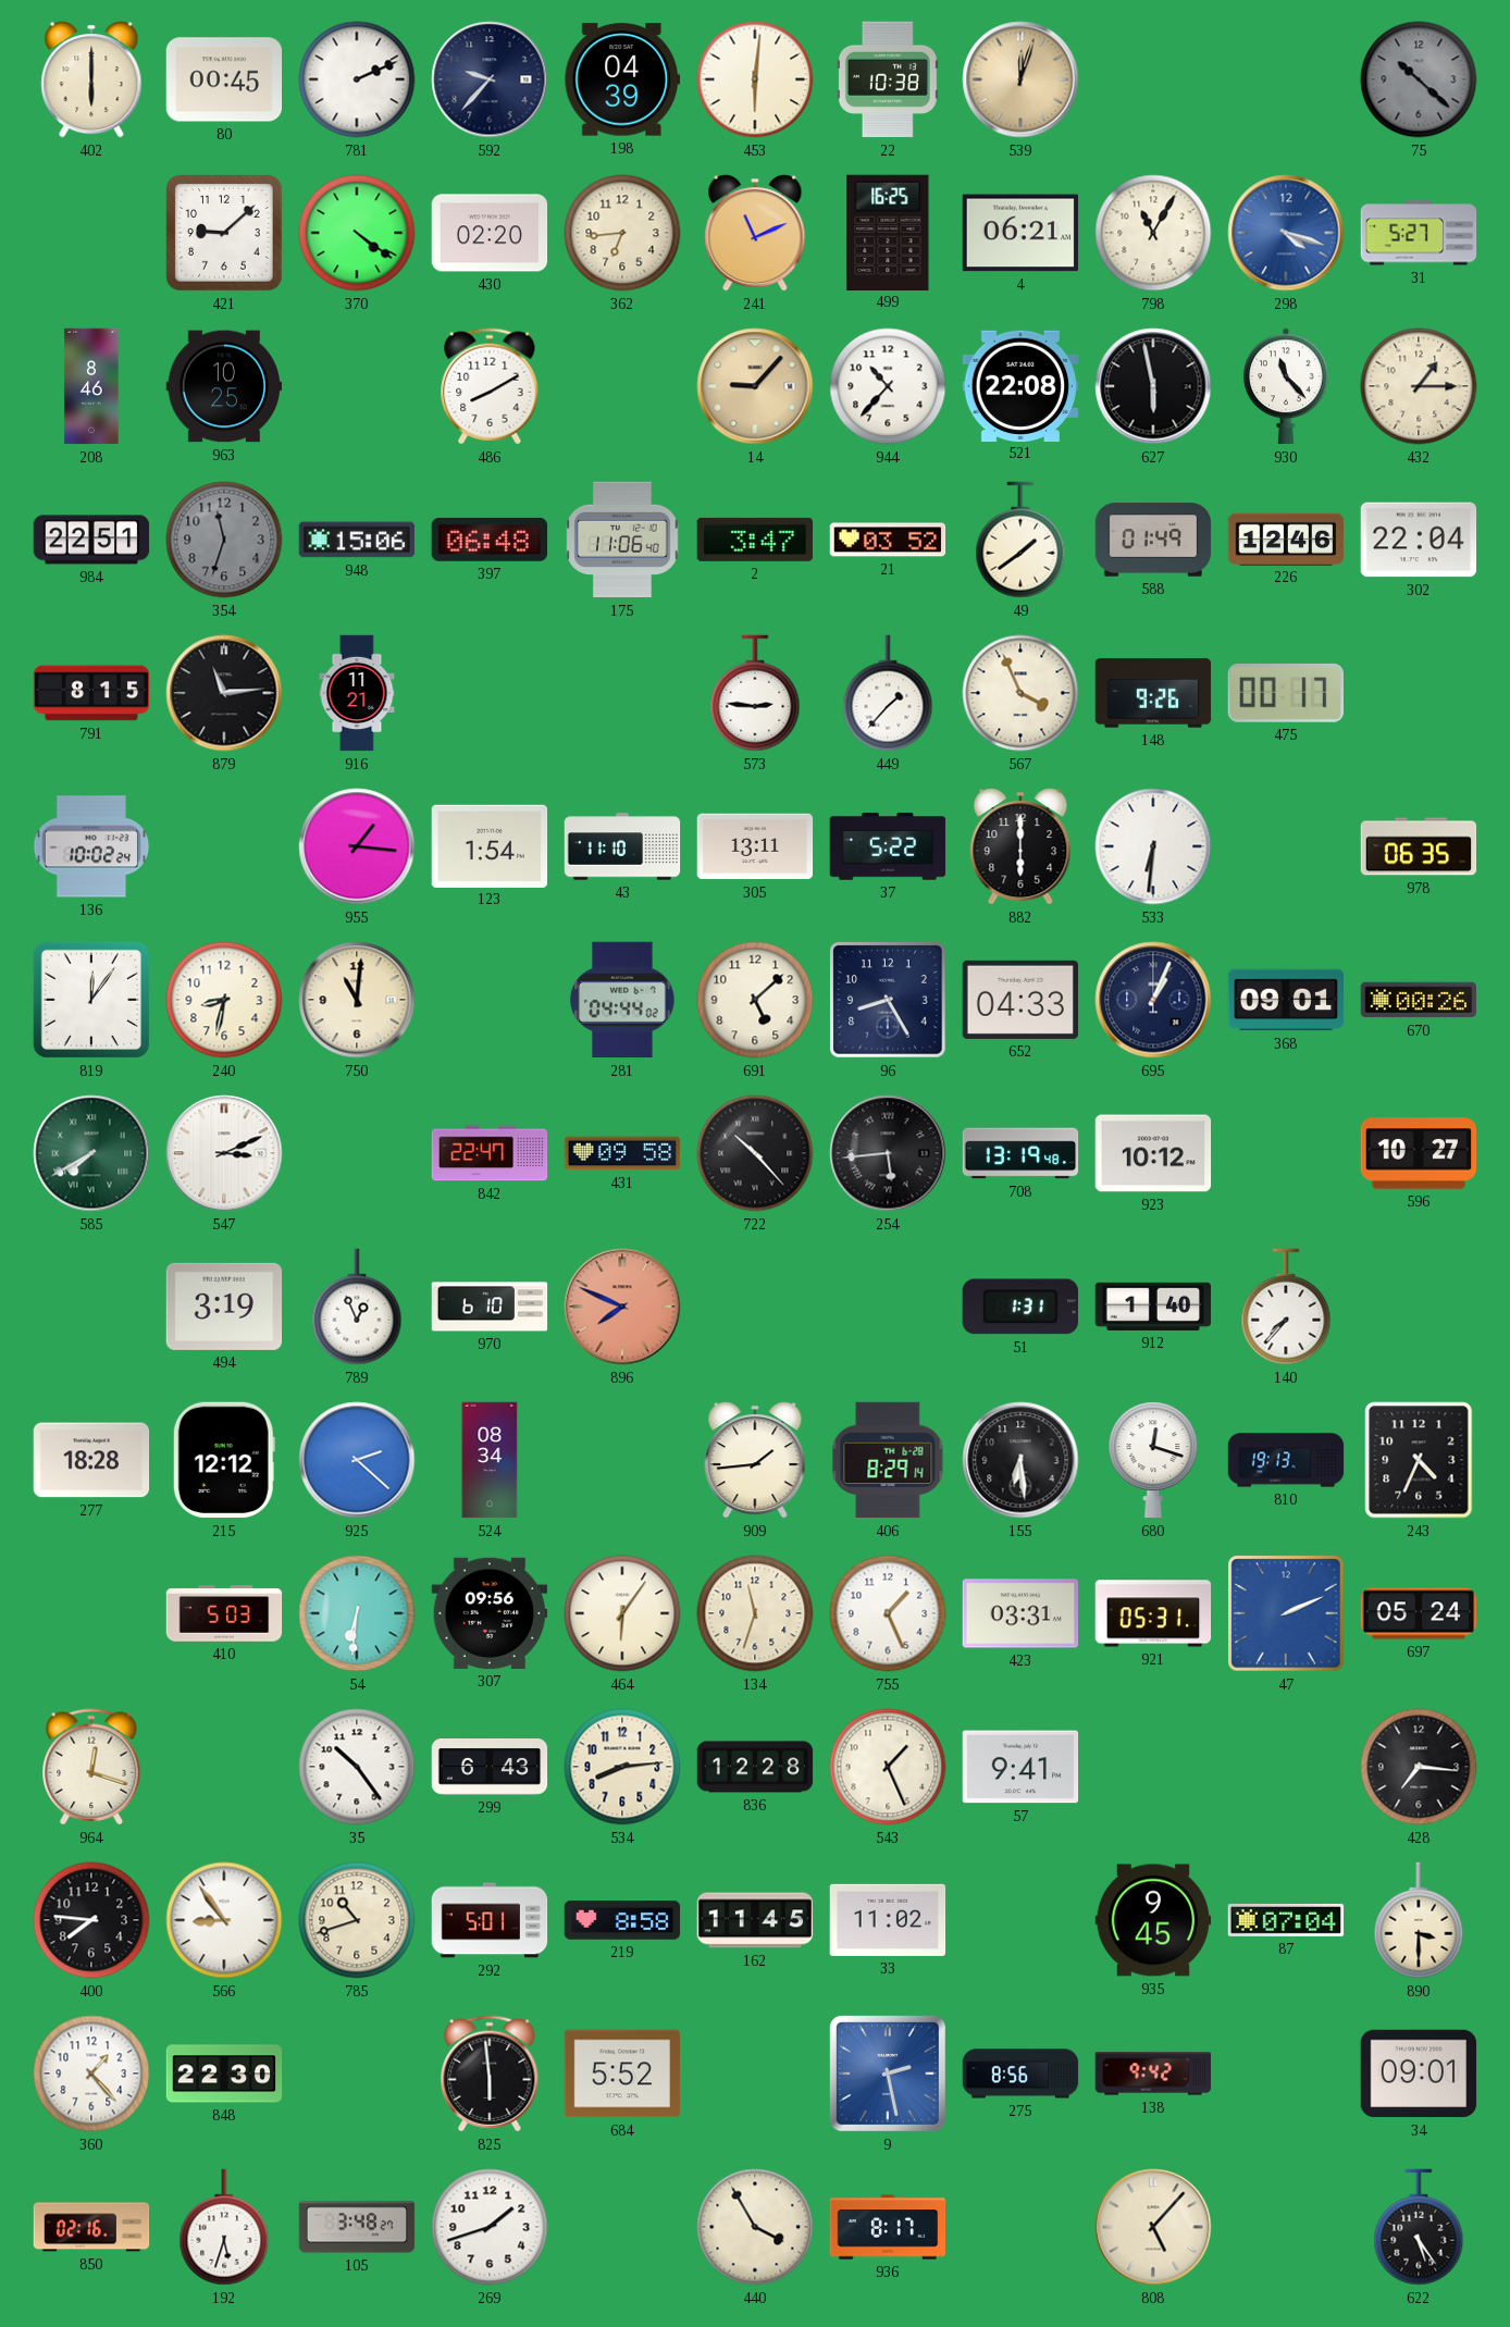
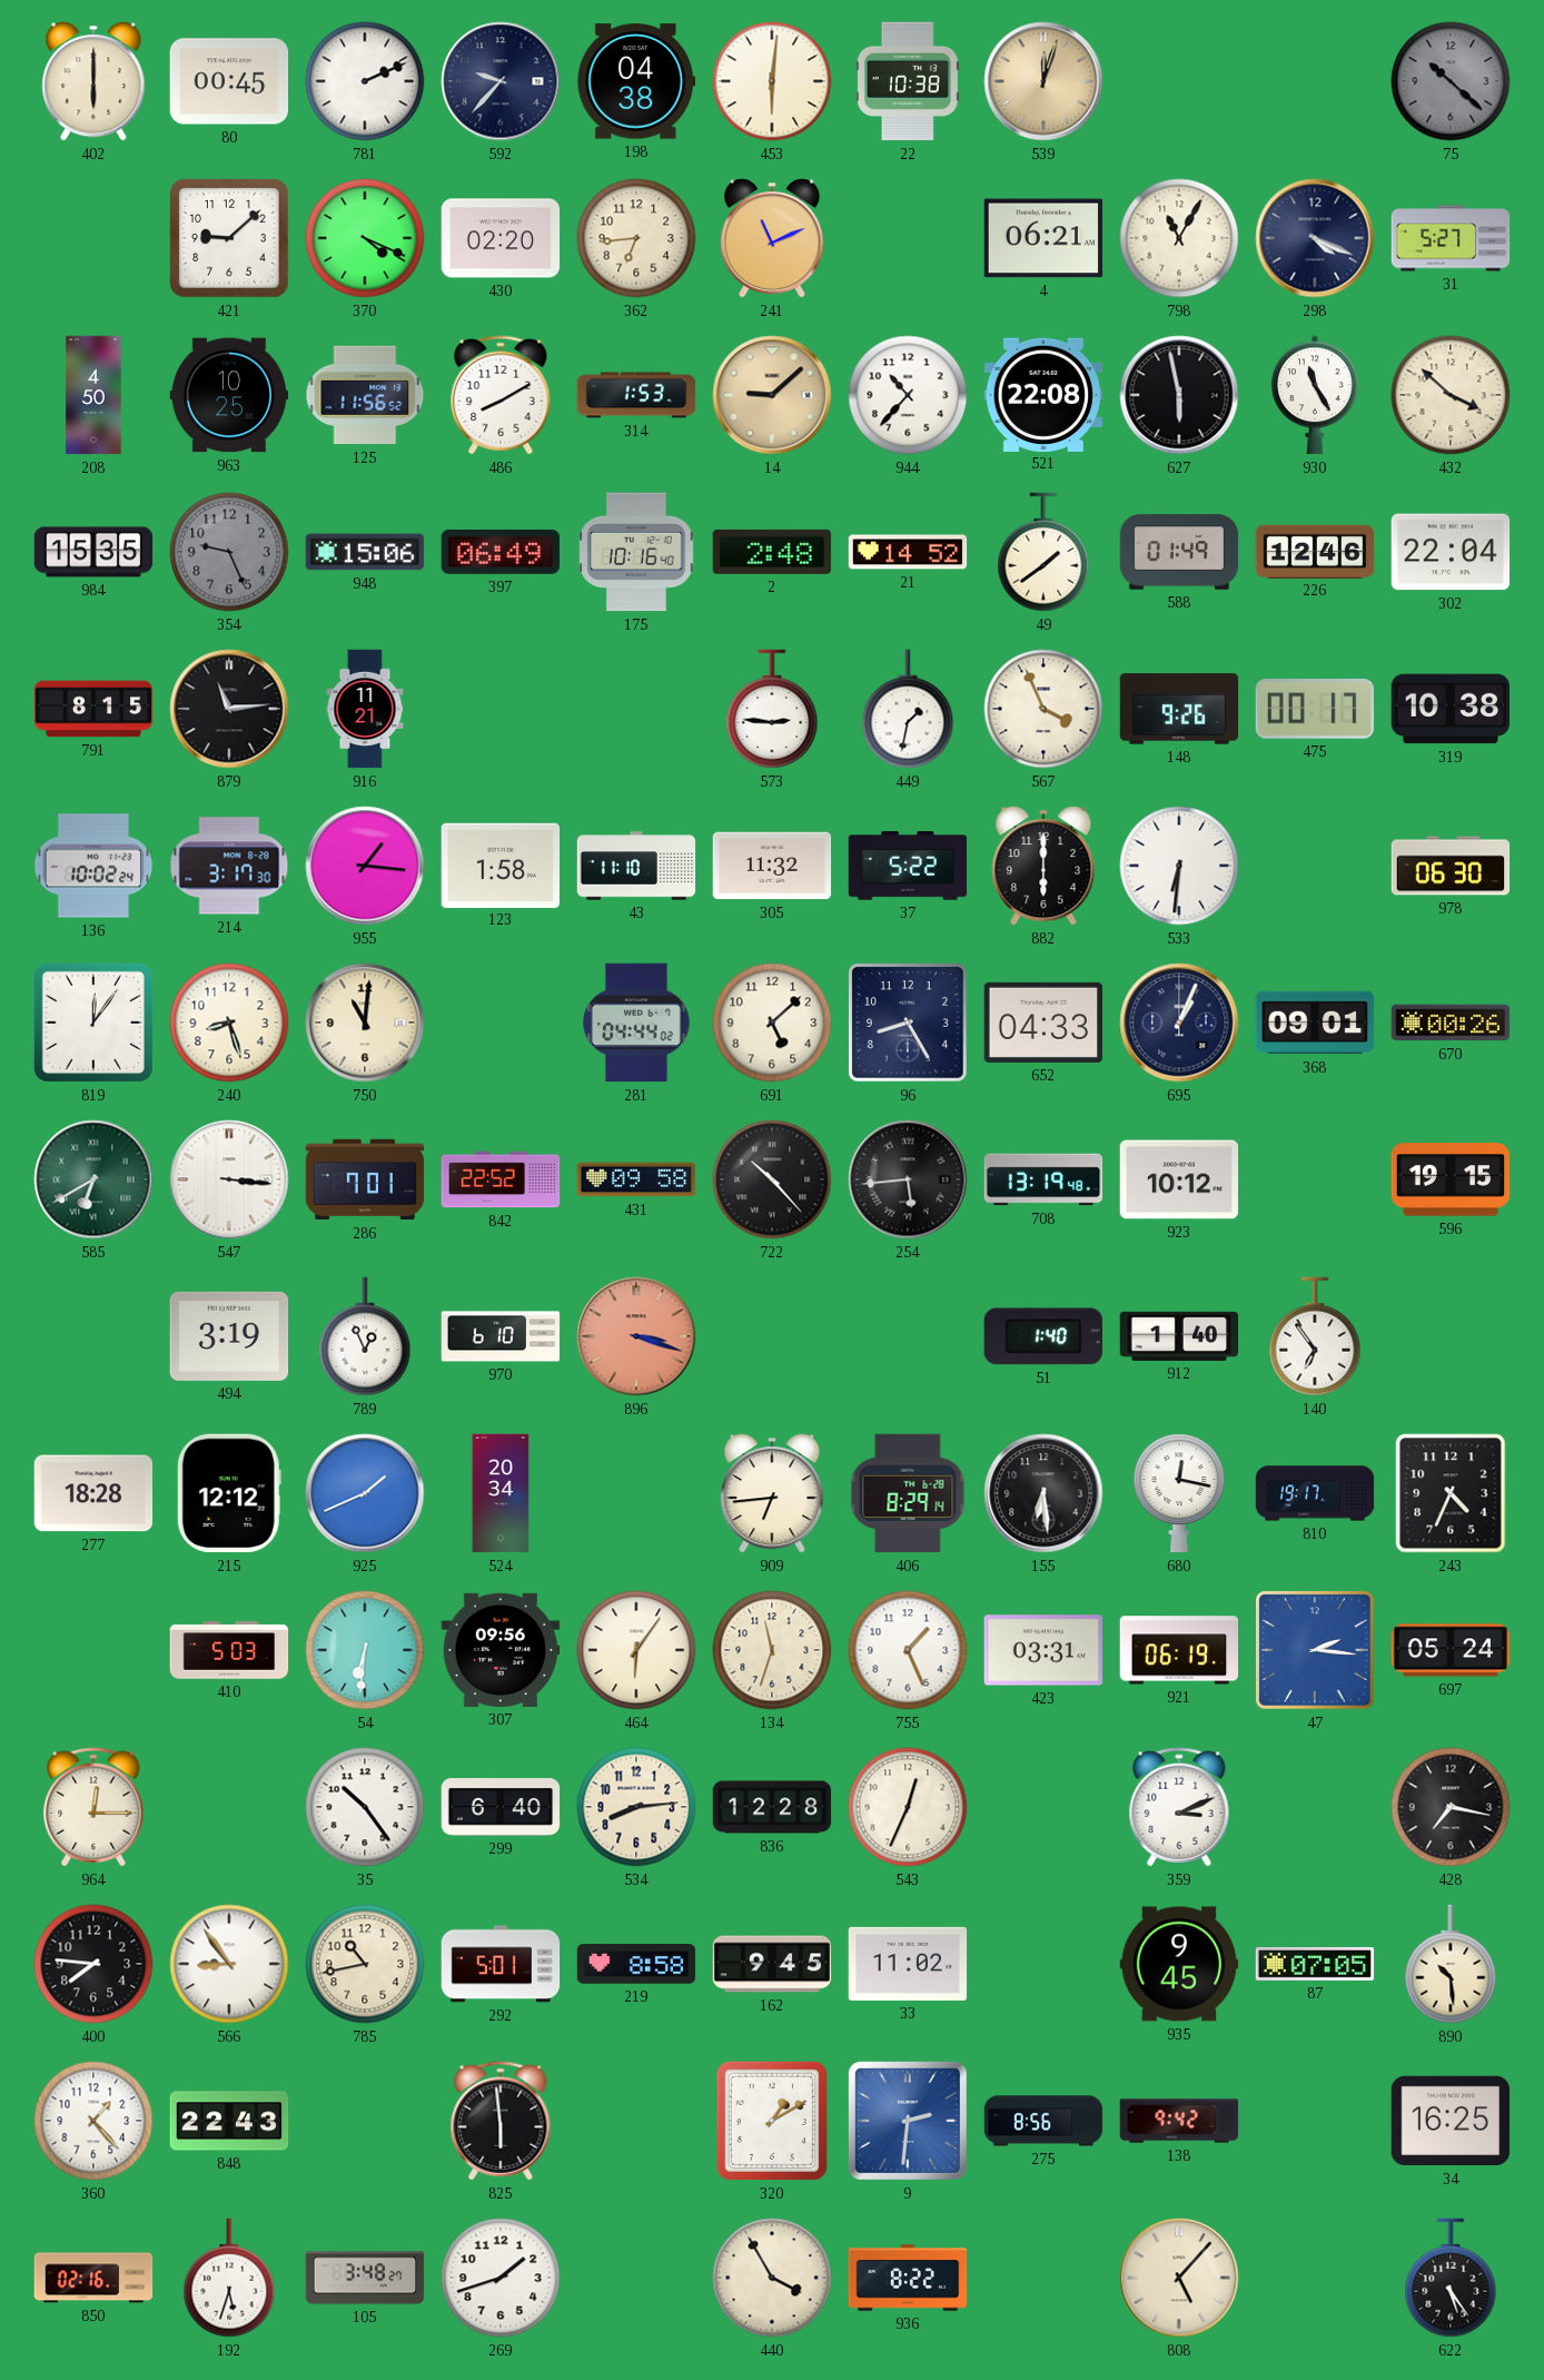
198: 04:39 -> 04:38
370: 4:21 -> 4:19
499: 16:25 -> none
298: 4:18 -> 4:19
298 dial: blue -> navy
208: 8:46 -> 4:50
125: none -> 11:56
314: none -> 1:53
14: 9:07 -> 9:08
930: 11:23 -> 11:25
432: 1:15 -> 3:52
984: 22:51 -> 15:35
354: 11:33 -> 9:26
397: 06:48 -> 06:49
175: 11:06 -> 10:16
2: 3:47 -> 2:48
21: 03:52 -> 14:52
449: 1:37 -> 1:32
319: none -> 10:38
214: none -> 3:17
123: 1:54 -> 1:58
305: 13:11 -> 11:32
978: 06:35 -> 06:30
240: 8:32 -> 8:27
585: 7:40 -> 6:40
547: 3:11 -> 3:16
286: none -> 7:01
842: 22:47 -> 22:52
596: 10:27 -> 19:15
896: 7:49 -> 3:18
51: 1:31 -> 1:40
140: 7:37 -> 6:54
925: 2:22 -> 1:41
524: 08:34 -> 20:34
909: 1:44 -> 6:44
680: 12:18 -> 12:17
810: 19:13 -> 19:17
921: 05:31 -> 06:19
47: 2:11 -> 2:16
964: 12:18 -> 12:15
299: 6:43 -> 6:40
543: 1:26 -> 12:34
57: 9:41 -> none
359: none -> 3:11
428: 7:16 -> 7:17
785: 10:42 -> 10:43
162: 11:45 -> 9:45
87: 07:04 -> 07:05
890: 3:30 -> 10:29
848: 22:30 -> 22:43
684: 5:52 -> none
320: none -> 1:10
9: 2:28 -> 2:31
34: 09:01 -> 16:25
936: 8:17 -> 8:22
